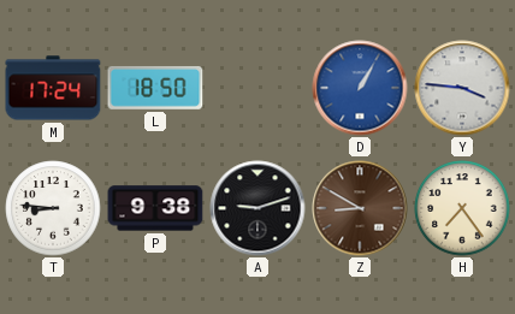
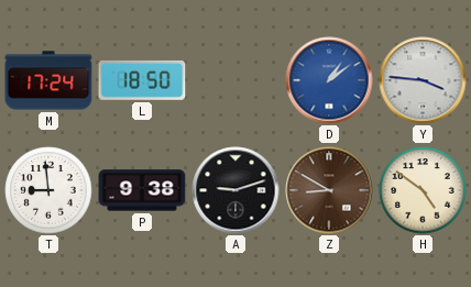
D: 1:05 -> 1:09
T: 8:46 -> 8:59
H: 7:24 -> 4:51
